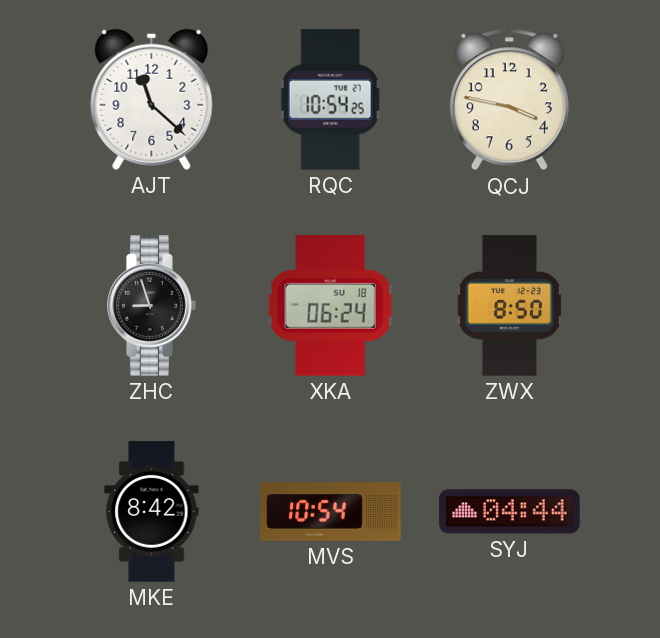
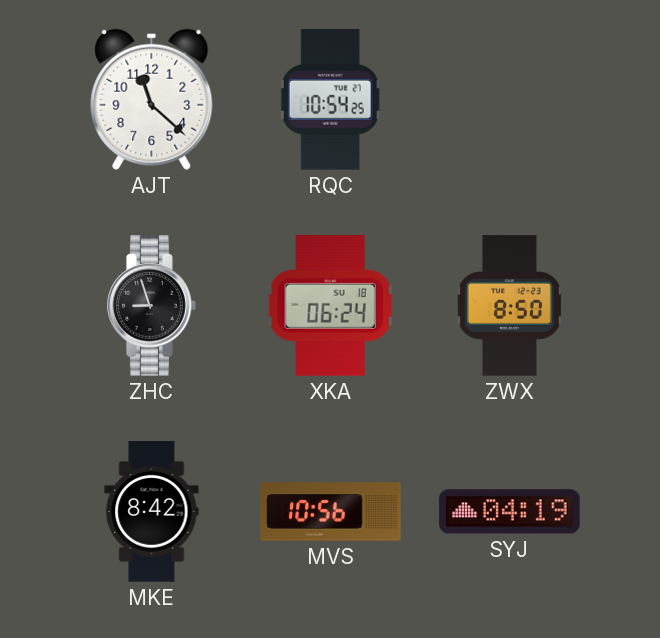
QCJ: 3:47 -> none
MVS: 10:54 -> 10:56
SYJ: 04:44 -> 04:19
